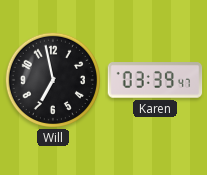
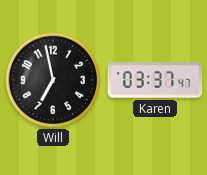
Karen: 03:39 -> 03:37
